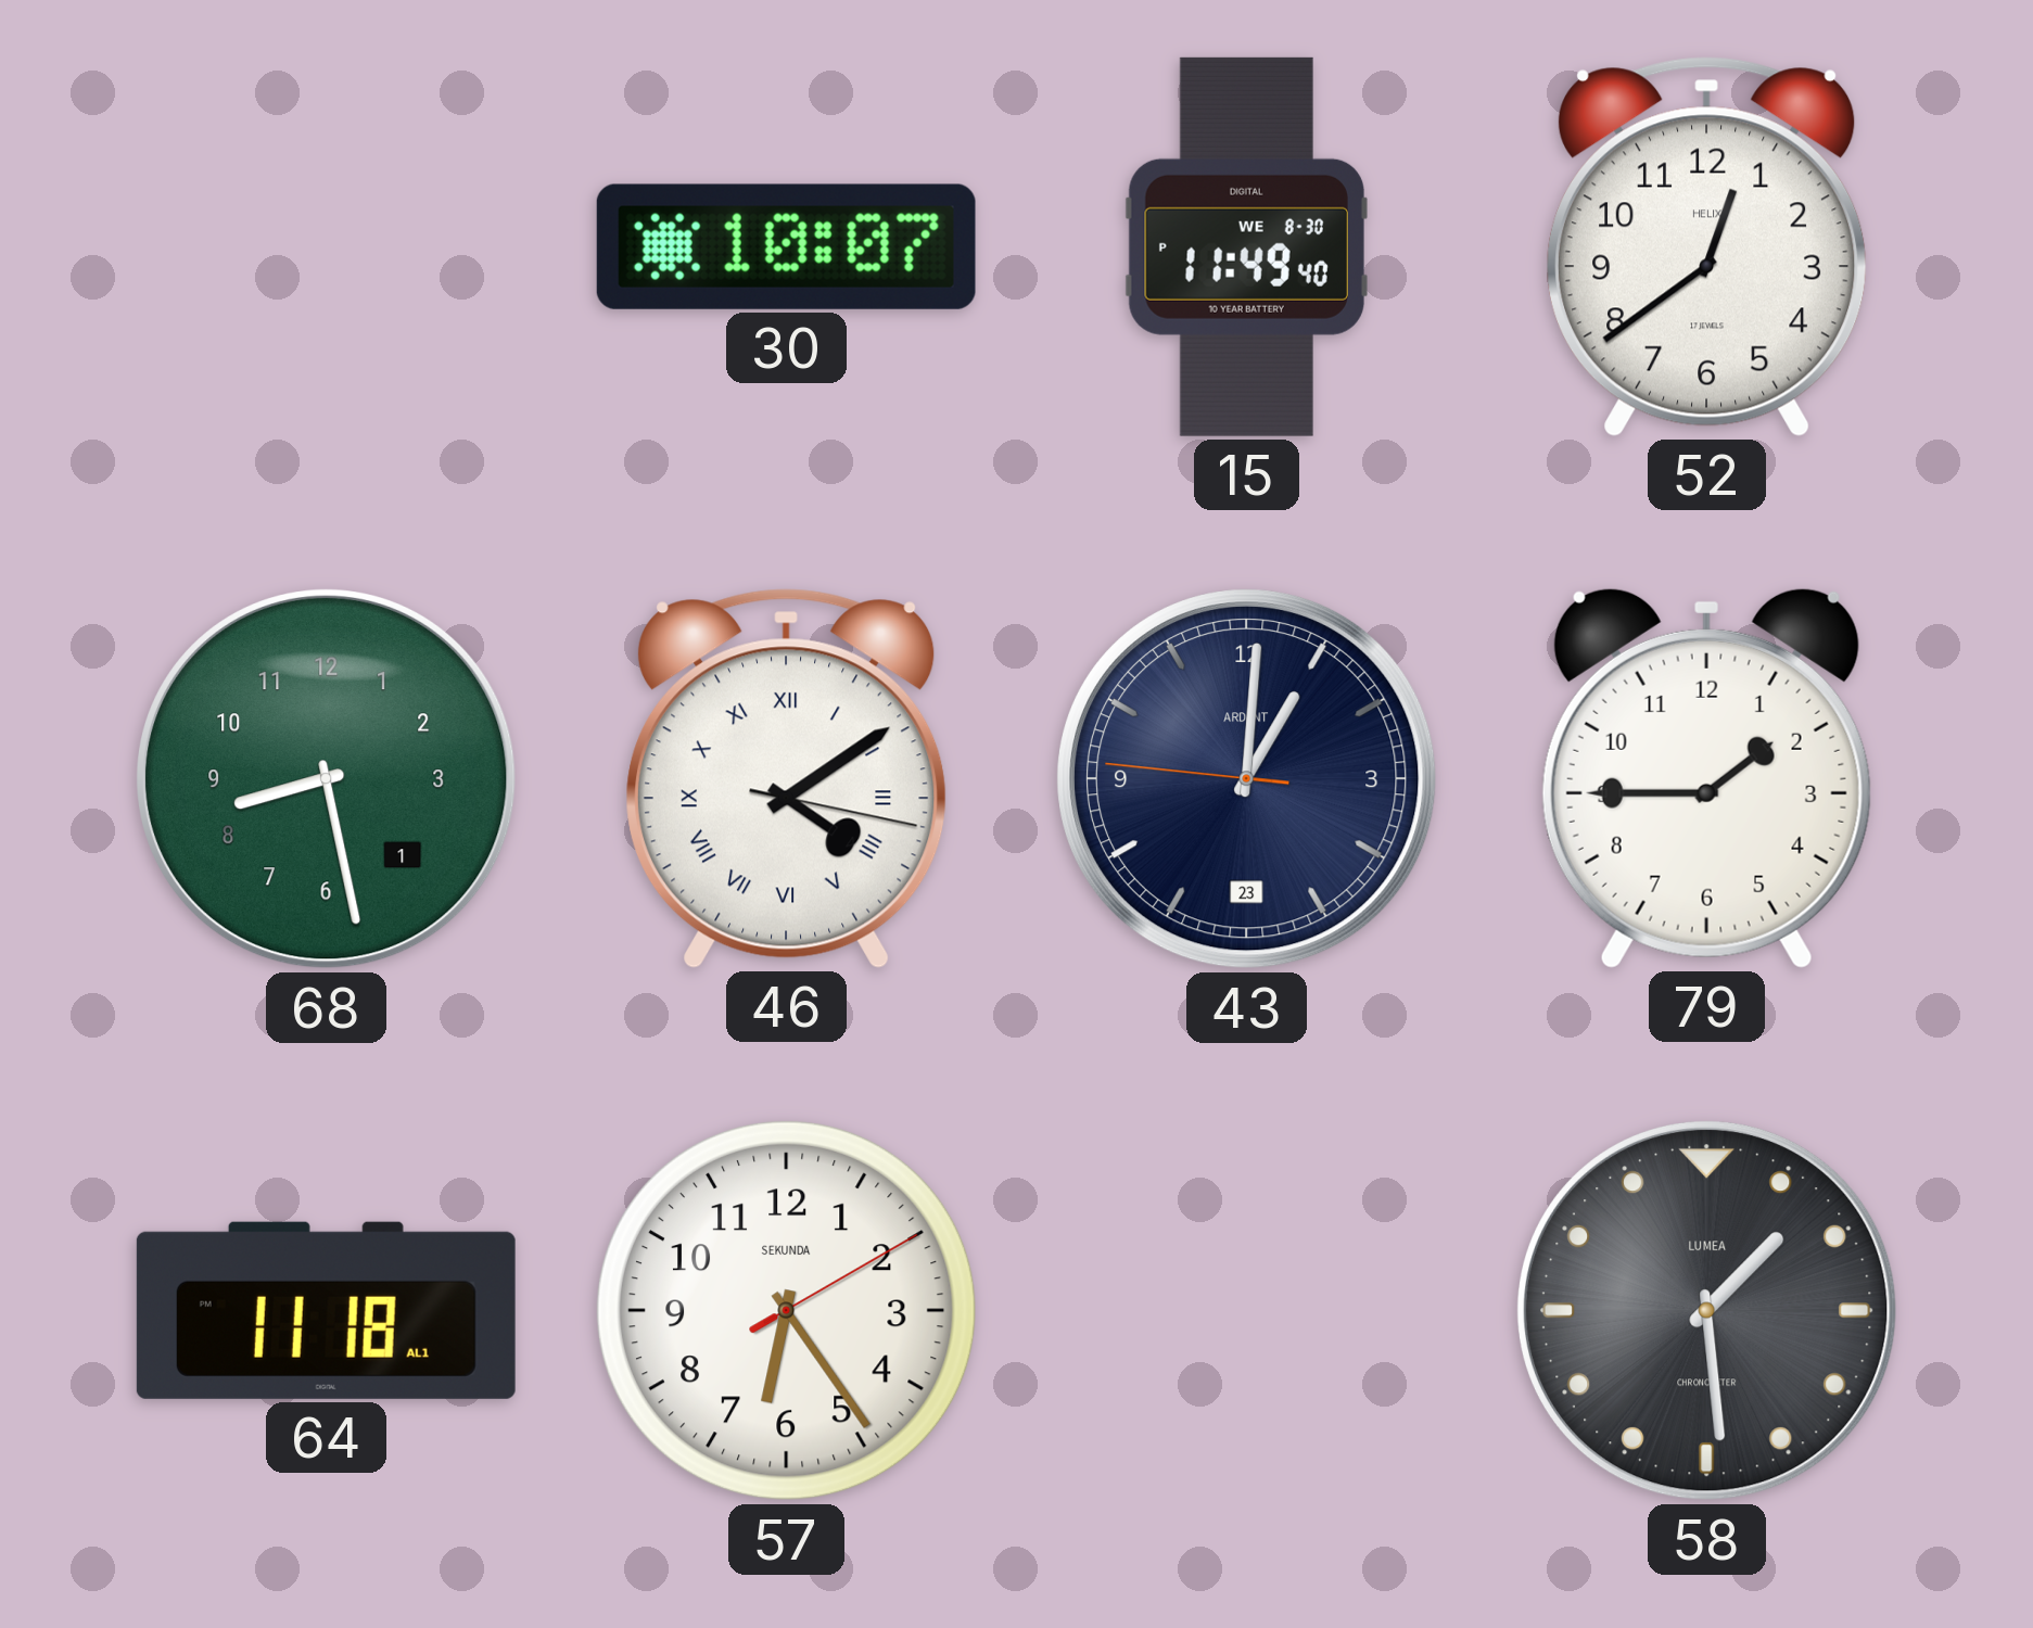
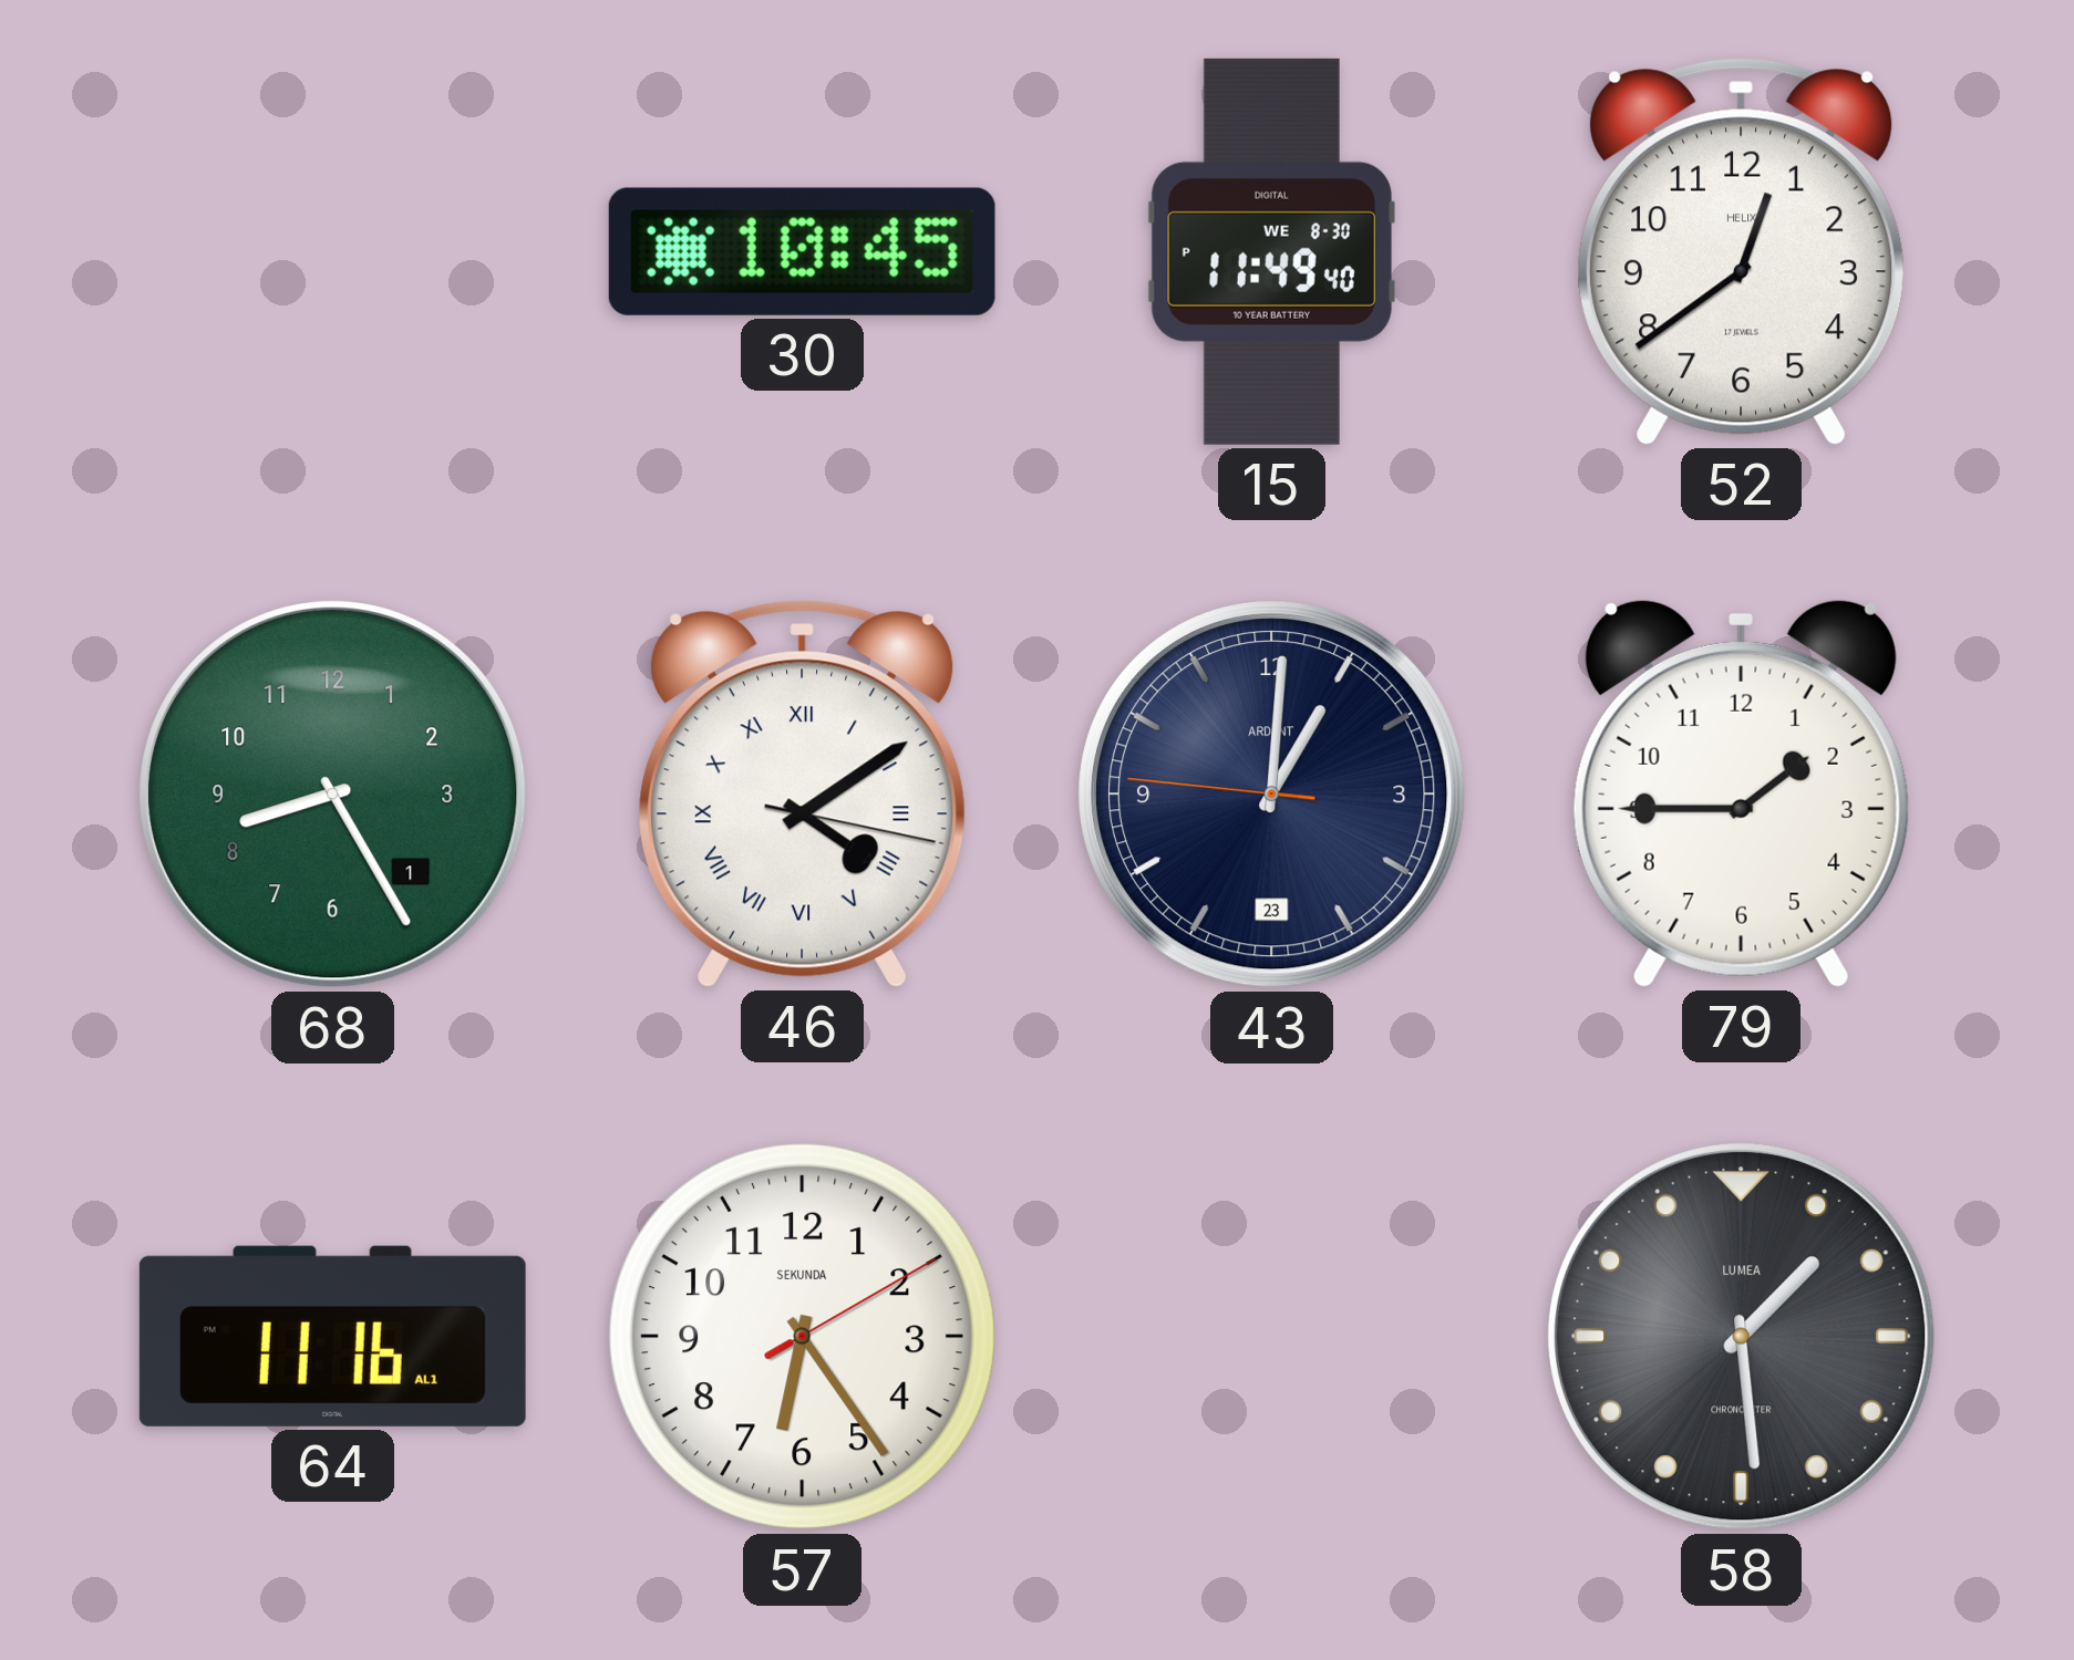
30: 10:07 -> 10:45
68: 8:28 -> 8:25
64: 11:18 -> 11:16
